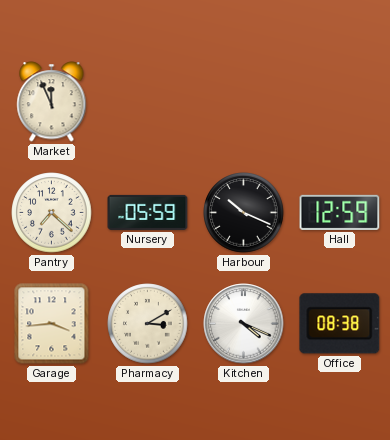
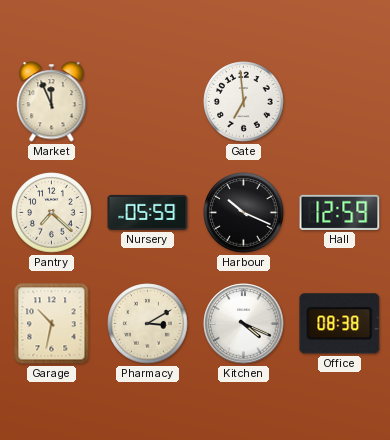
Gate: none -> 6:59
Garage: 3:44 -> 10:32
